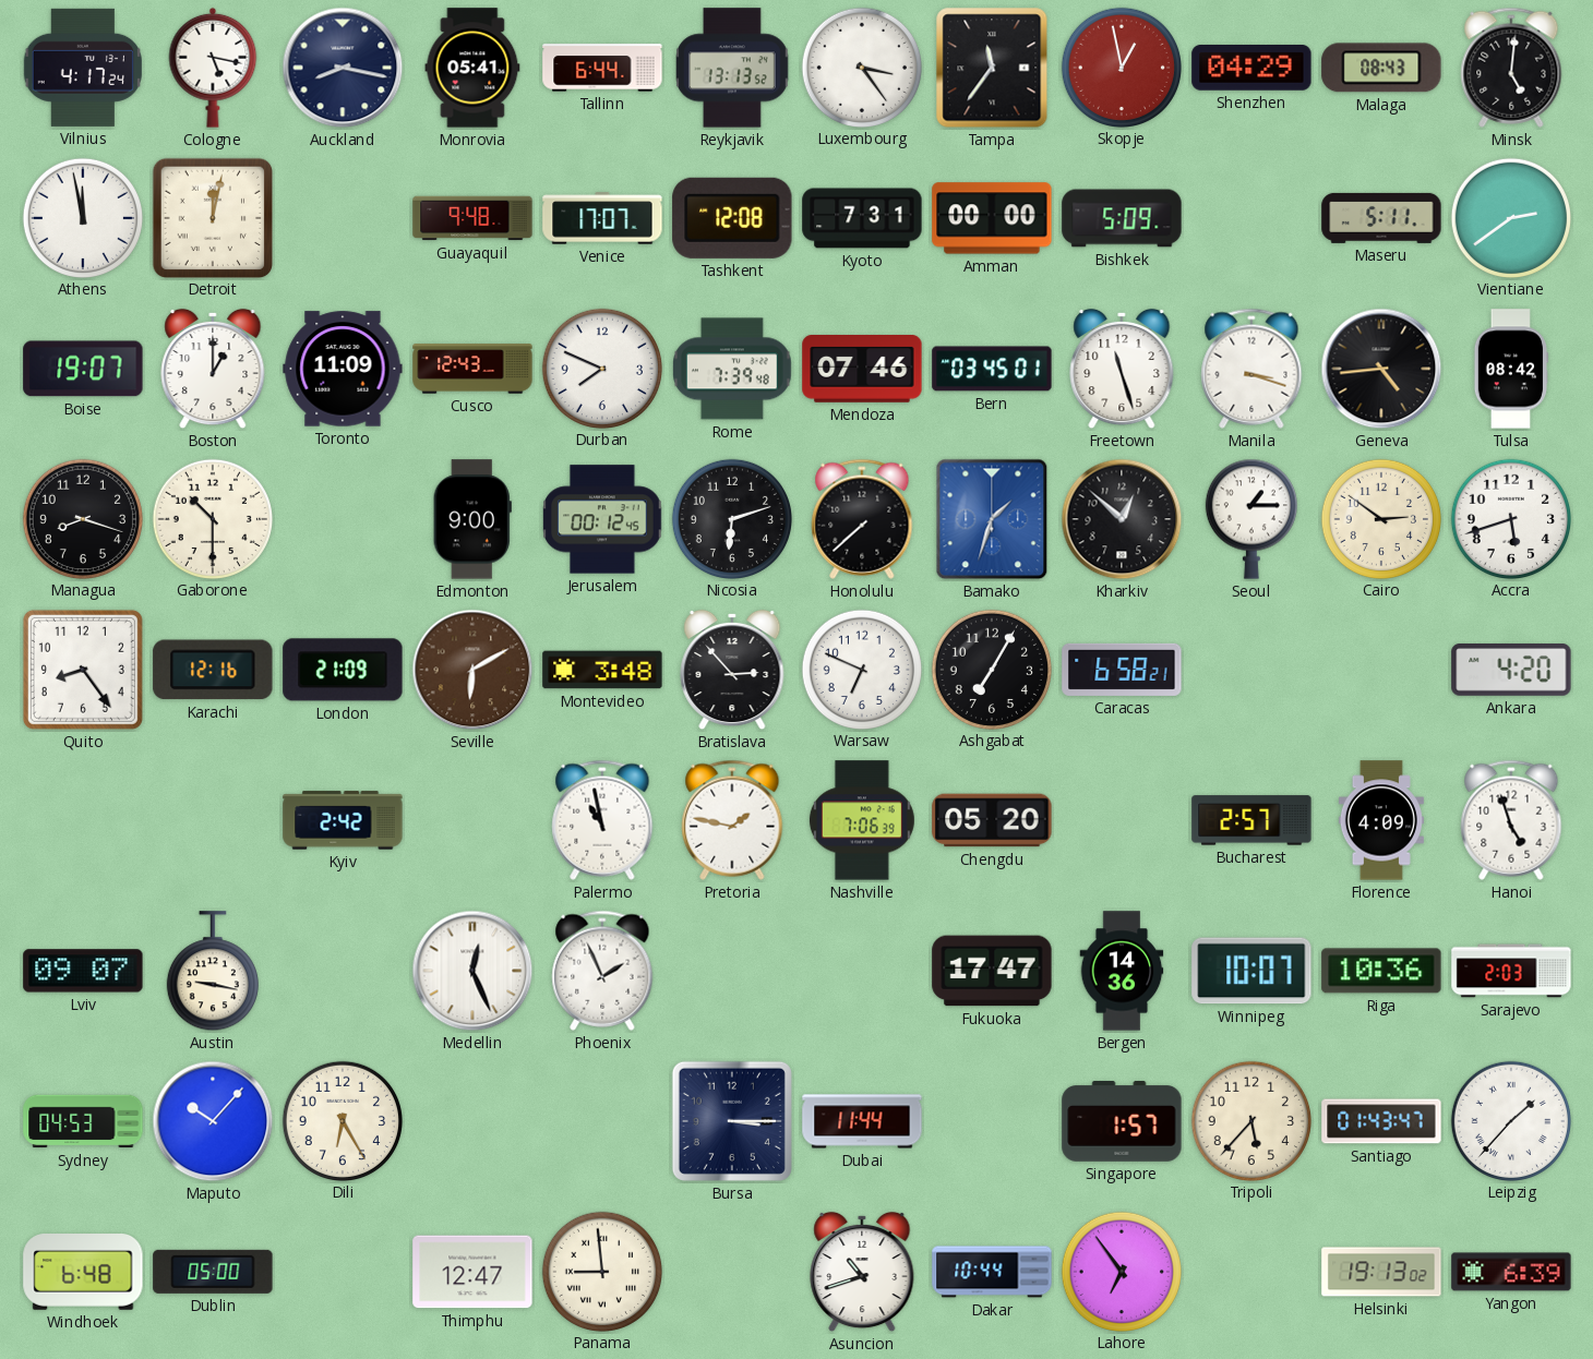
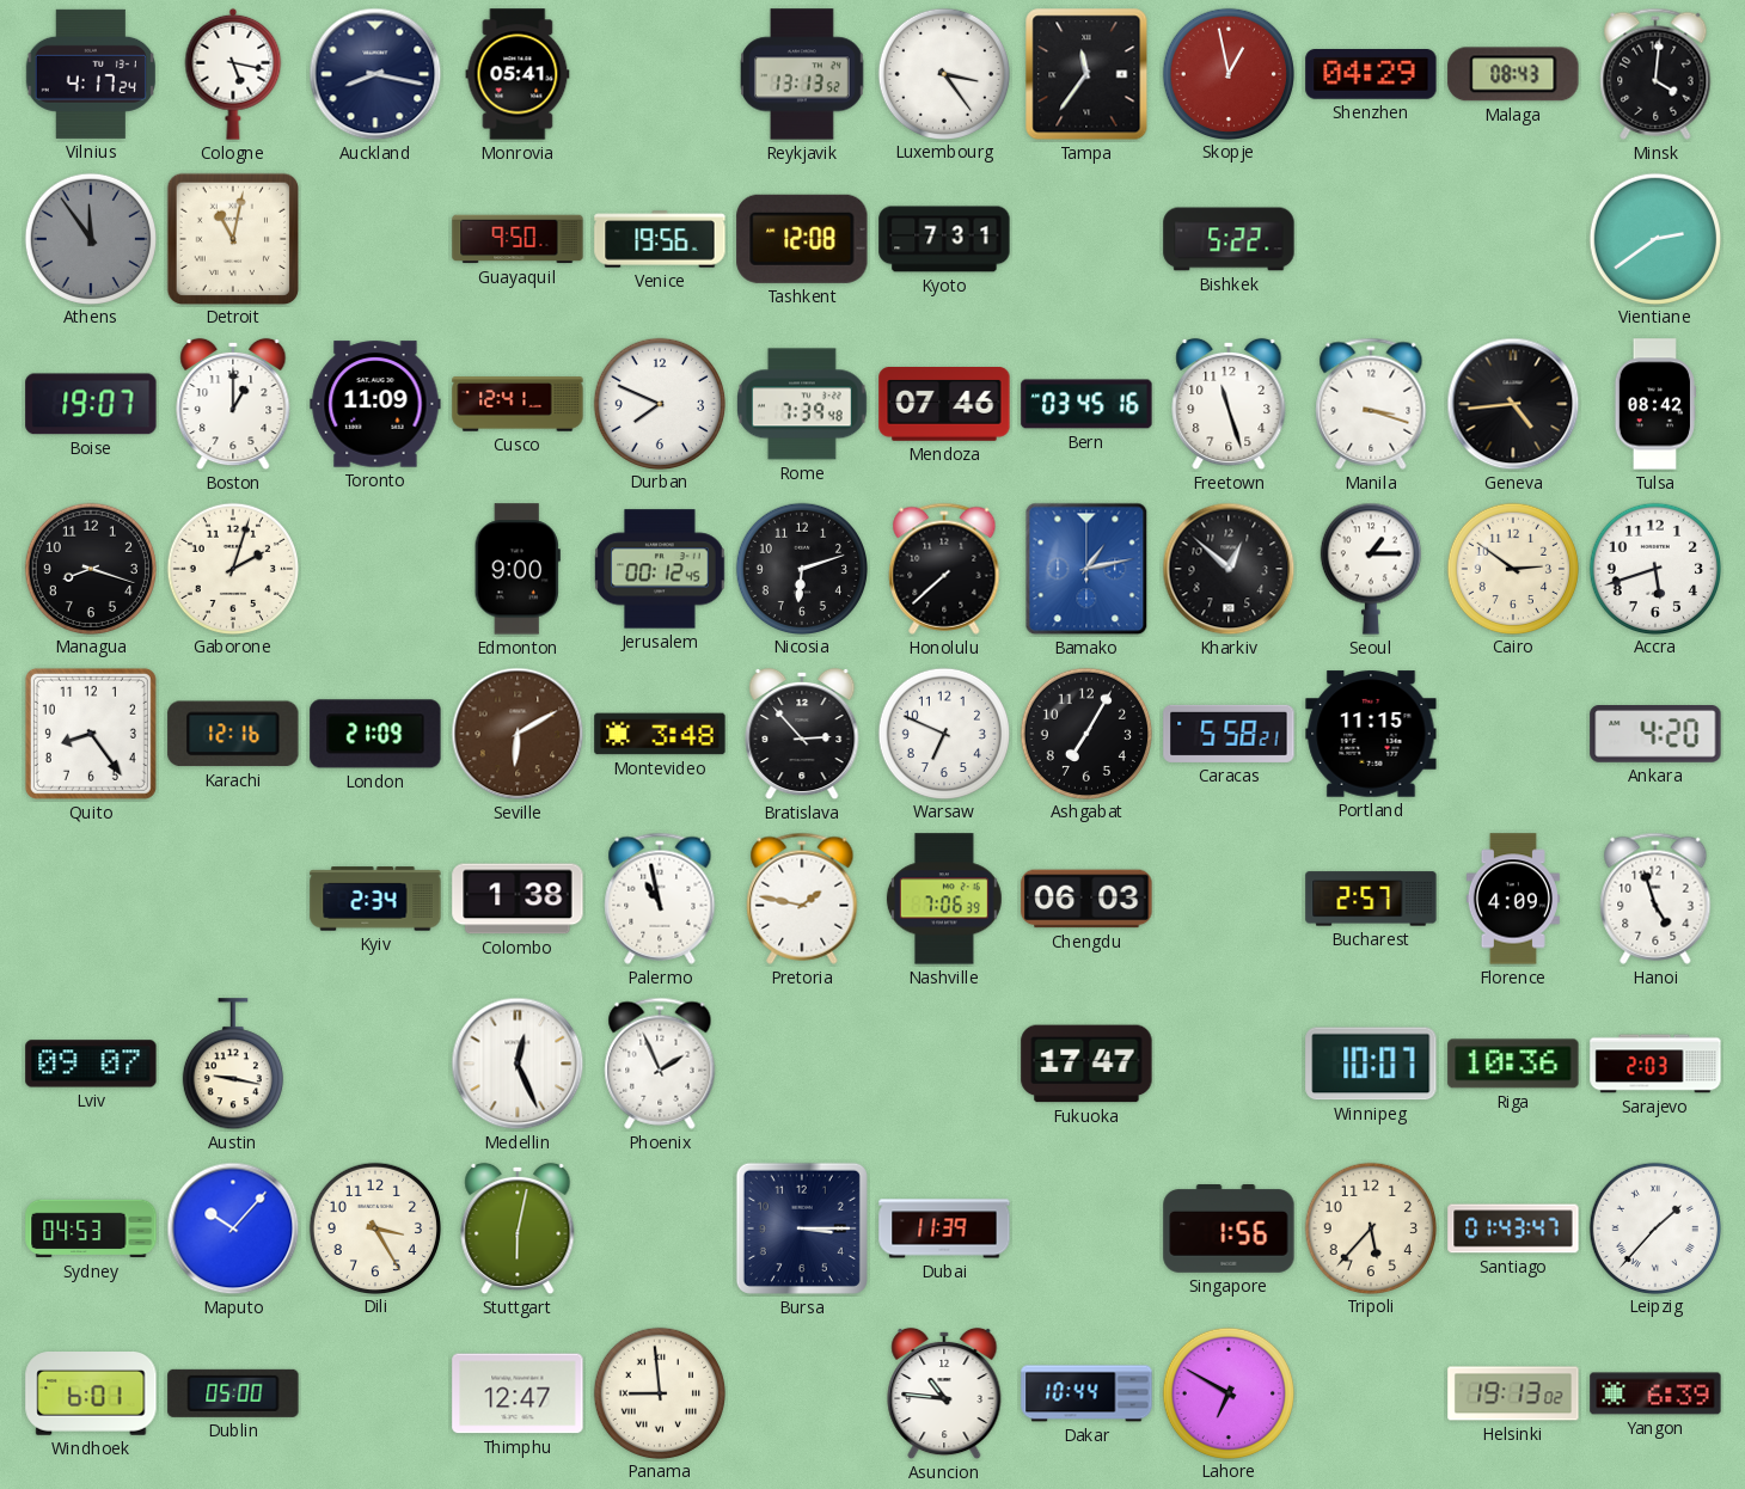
Tallinn: 6:44 -> none
Minsk: 5:01 -> 4:01
Athens: 11:58 -> 11:54
Athens dial: white -> grey
Detroit: 12:02 -> 11:02
Guayaquil: 9:48 -> 9:50
Venice: 17:07 -> 19:56
Amman: 00:00 -> none
Bishkek: 5:09 -> 5:22
Maseru: 5:11 -> none
Cusco: 12:43 -> 12:41
Bern: 03:45:01 -> 03:45:16
Gaborone: 10:30 -> 2:03
Bamako: 1:33 -> 1:13
Caracas: 6:58 -> 5:58
Portland: none -> 11:15
Kyiv: 2:42 -> 2:34
Colombo: none -> 1:38
Chengdu: 05:20 -> 06:03
Bergen: 14:36 -> none
Dili: 6:25 -> 3:25
Stuttgart: none -> 6:02
Dubai: 11:44 -> 11:39
Singapore: 1:57 -> 1:56
Windhoek: 6:48 -> 6:01
Asuncion: 10:42 -> 10:46
Lahore: 6:54 -> 6:50
